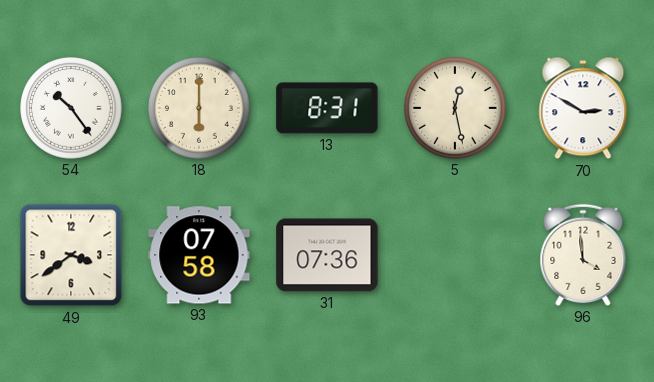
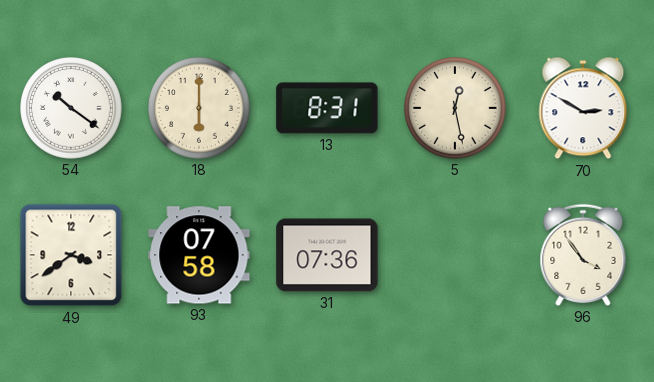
54: 10:24 -> 10:21
96: 3:59 -> 3:54
